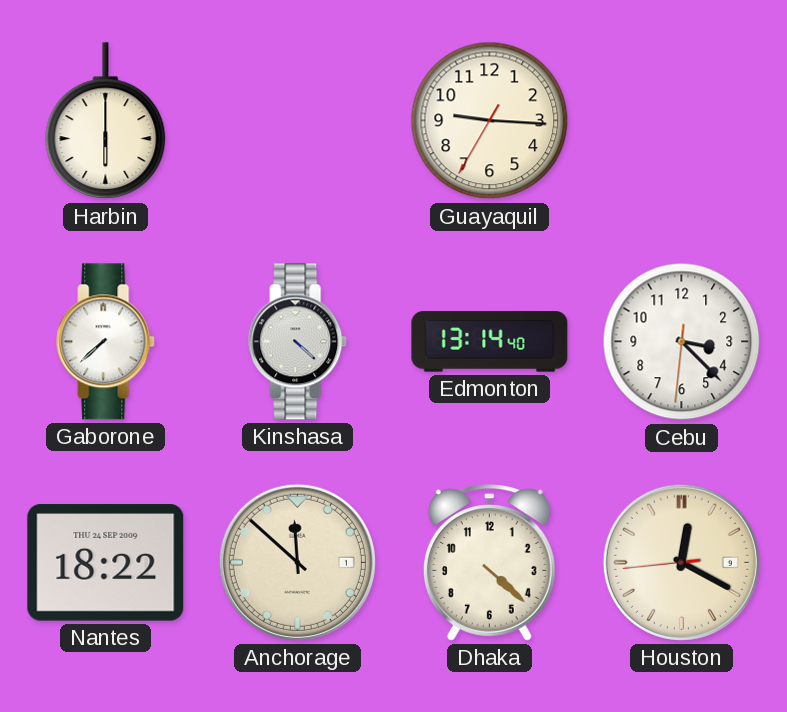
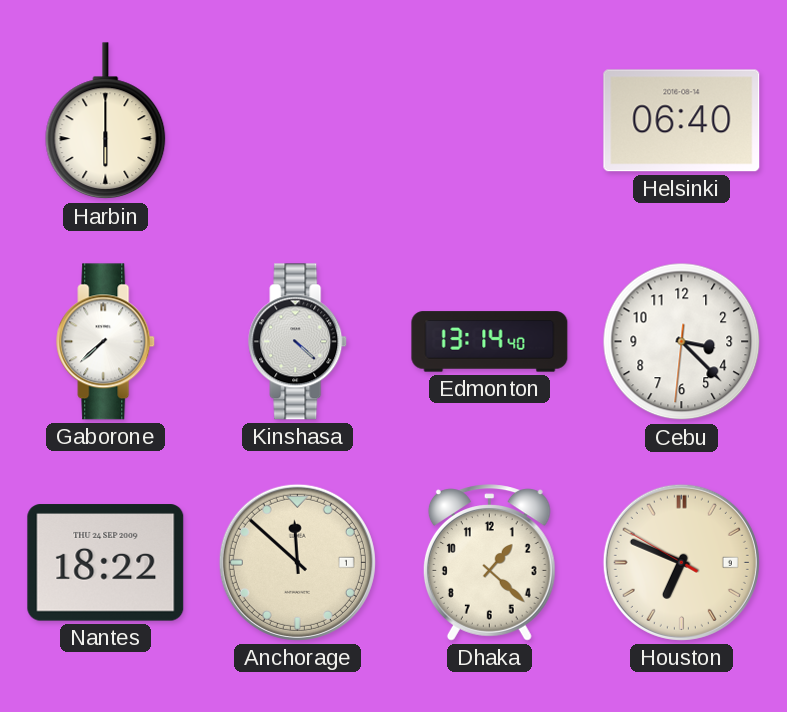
Guayaquil: 9:15 -> none
Helsinki: none -> 06:40
Dhaka: 4:22 -> 1:22
Houston: 12:19 -> 6:48
